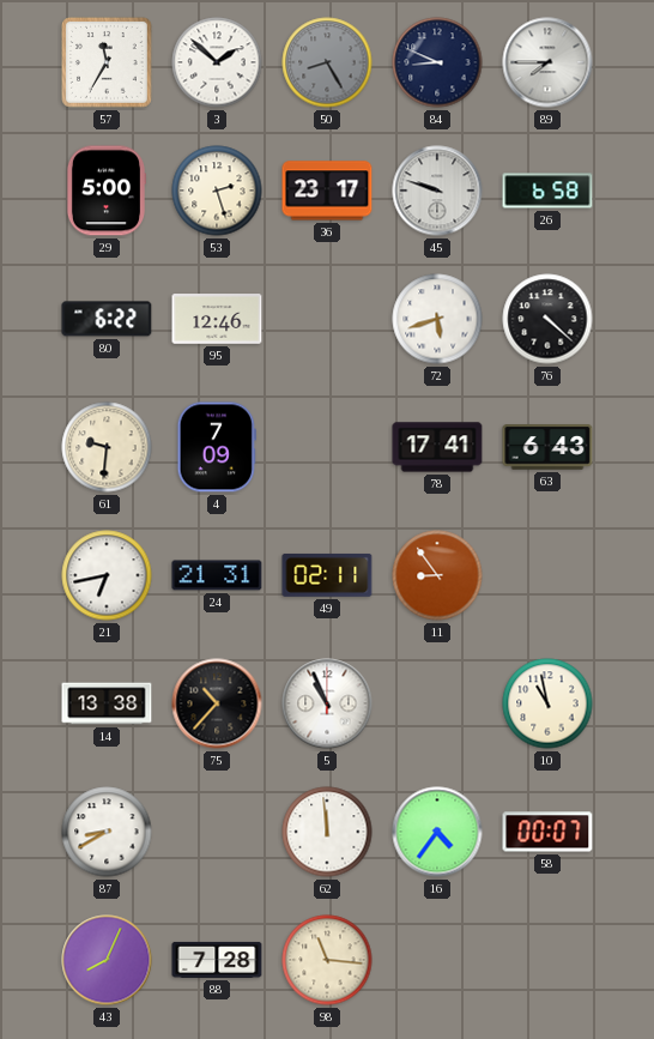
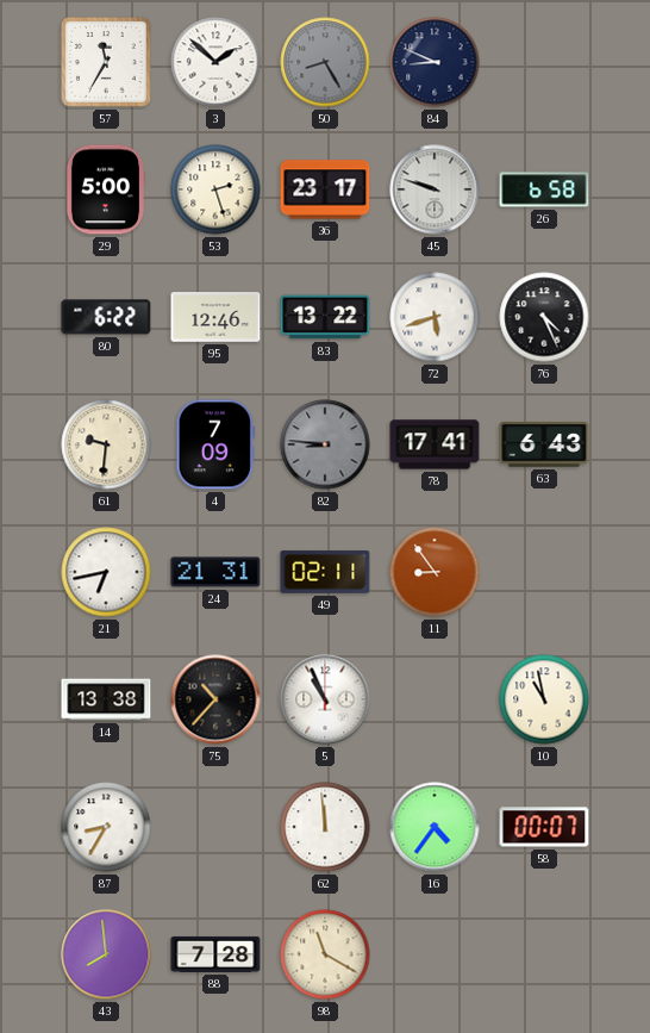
89: 7:45 -> none
83: none -> 13:22
76: 4:22 -> 4:26
82: none -> 8:46
87: 8:40 -> 8:35
43: 8:04 -> 7:59
98: 11:16 -> 11:20
